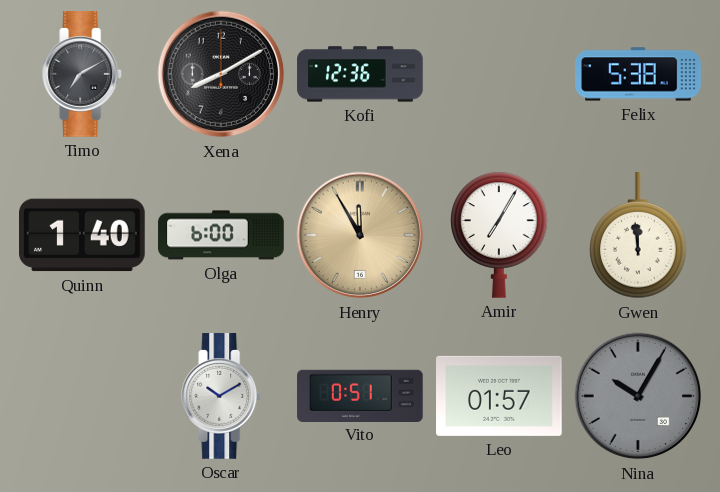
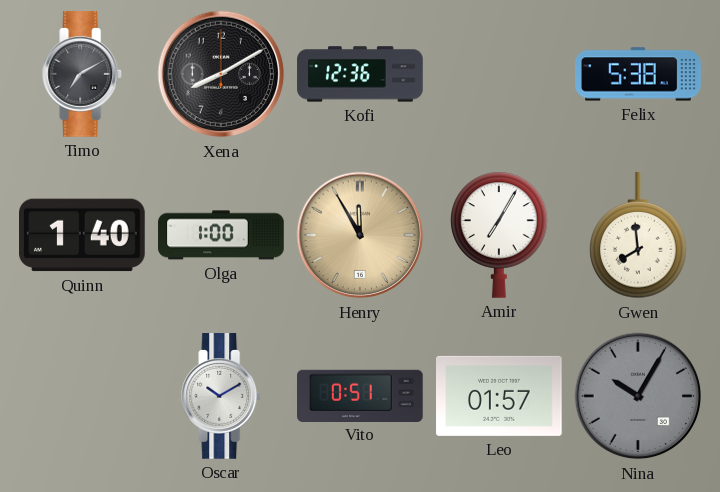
Olga: 6:00 -> 1:00
Gwen: 11:59 -> 7:59
